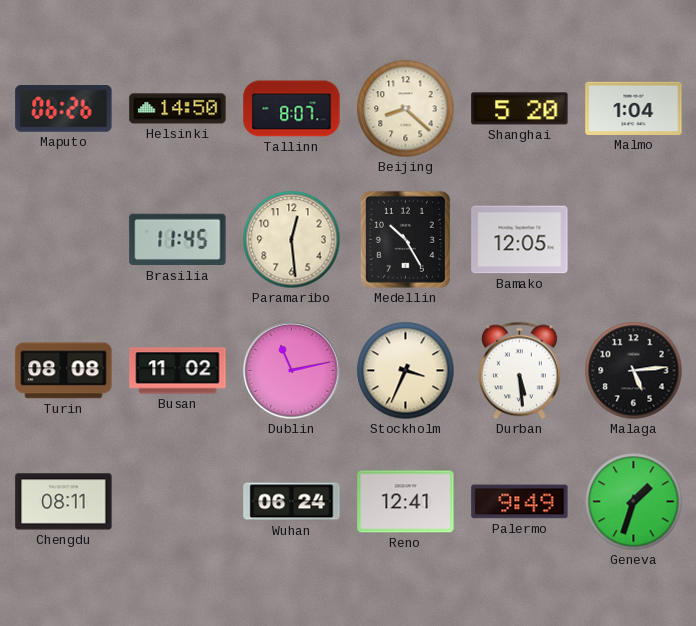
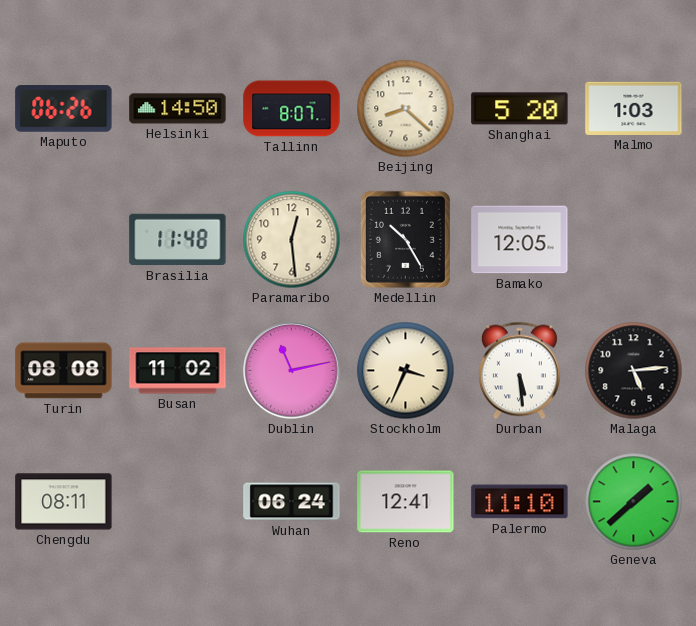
Malmo: 1:04 -> 1:03
Brasilia: 11:45 -> 11:48
Palermo: 9:49 -> 11:10
Geneva: 1:33 -> 1:38
